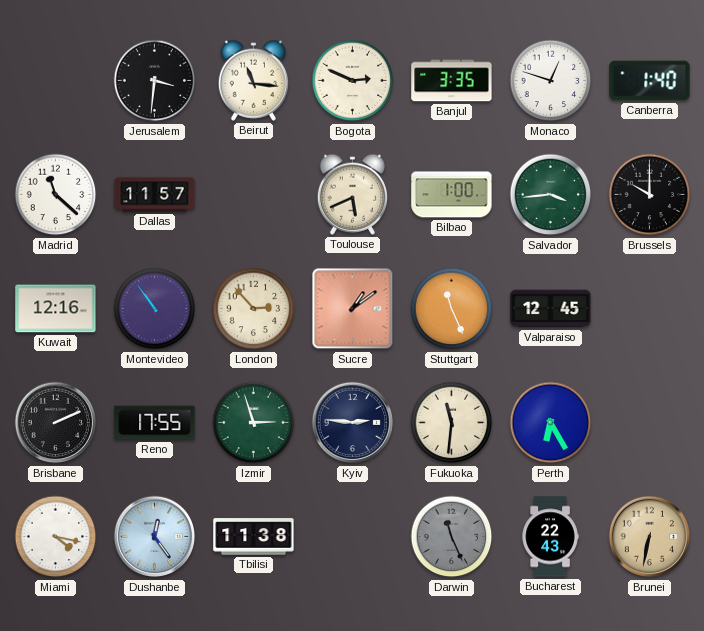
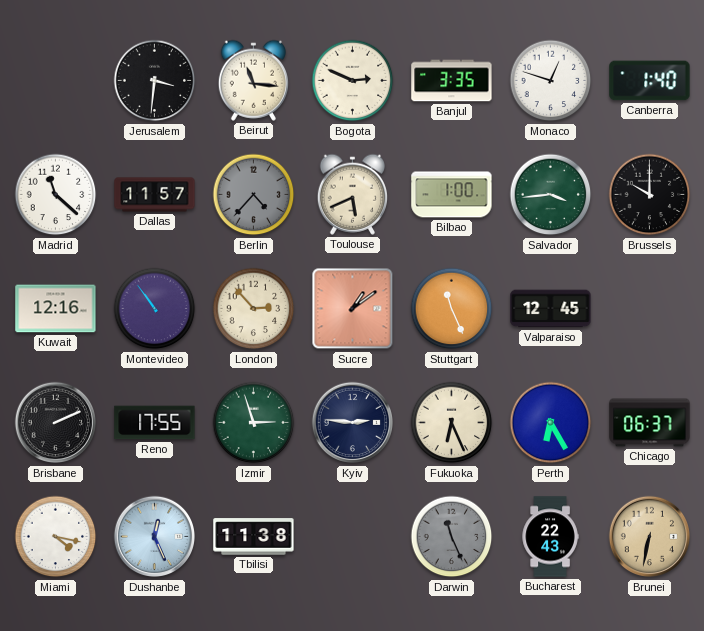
Berlin: none -> 4:37
Fukuoka: 11:31 -> 6:26
Chicago: none -> 06:37
Dushanbe: 12:24 -> 12:26
